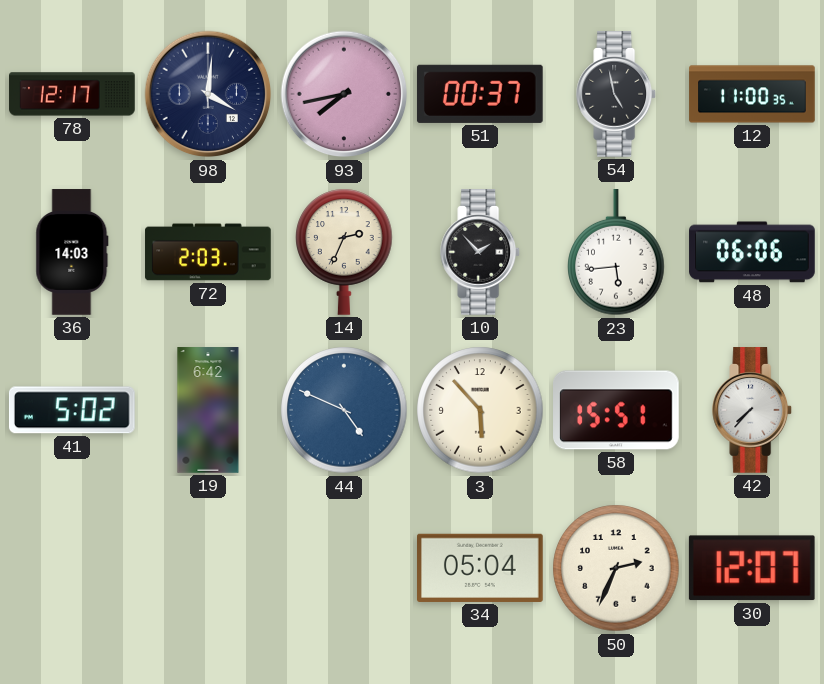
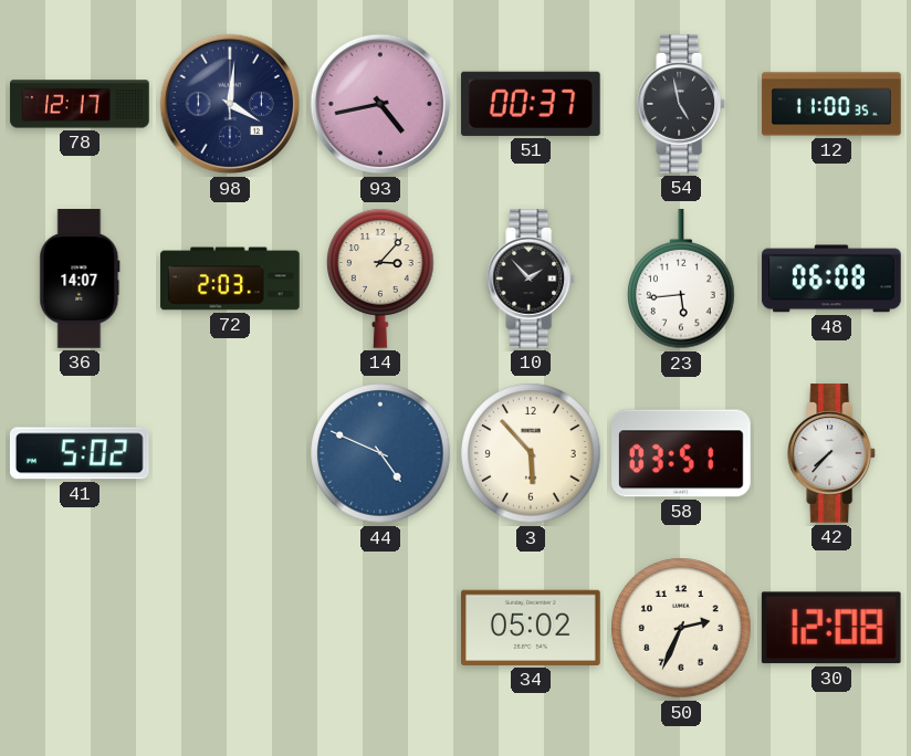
93: 7:43 -> 4:43
36: 14:03 -> 14:07
14: 2:34 -> 3:07
48: 06:06 -> 06:08
19: 6:42 -> none
58: 15:51 -> 03:51
34: 05:04 -> 05:02
30: 12:07 -> 12:08
